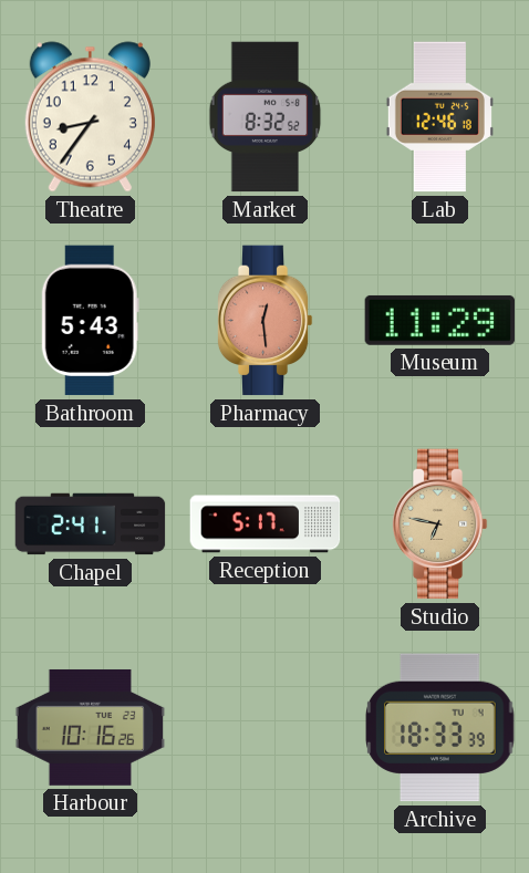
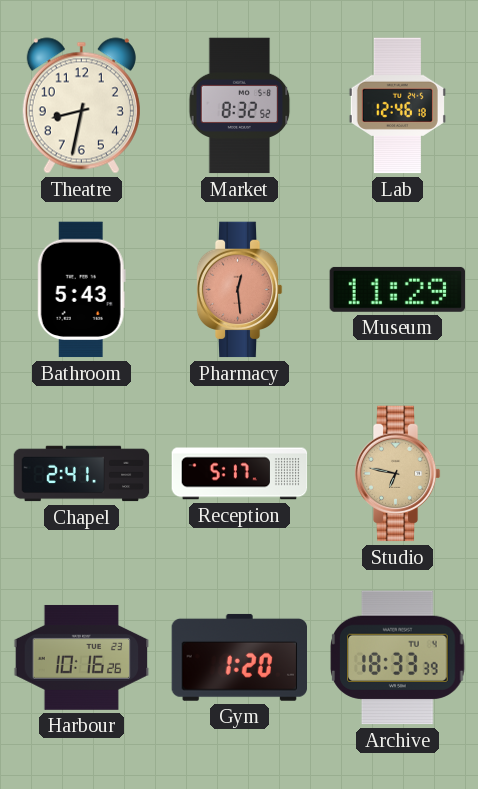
Theatre: 8:36 -> 8:32
Gym: none -> 1:20
